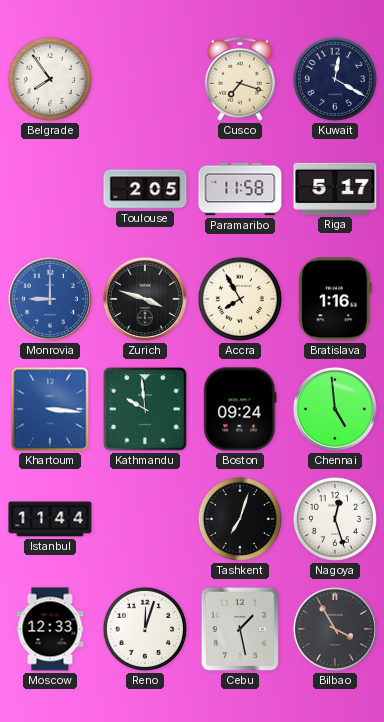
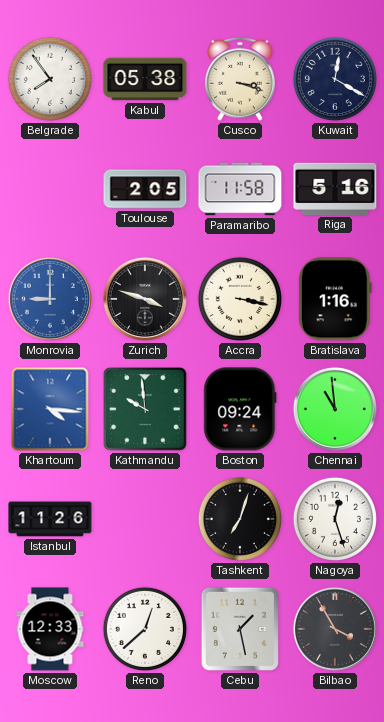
Kabul: none -> 05:38
Cusco: 7:18 -> 3:18
Riga: 5:17 -> 5:16
Accra: 7:55 -> 3:17
Khartoum: 3:16 -> 4:16
Chennai: 4:59 -> 10:59
Istanbul: 11:44 -> 11:26
Reno: 12:03 -> 12:38
